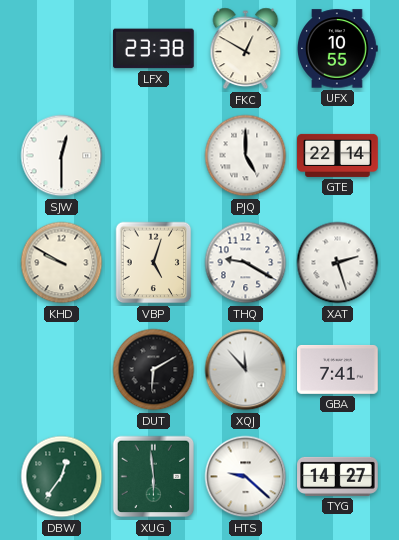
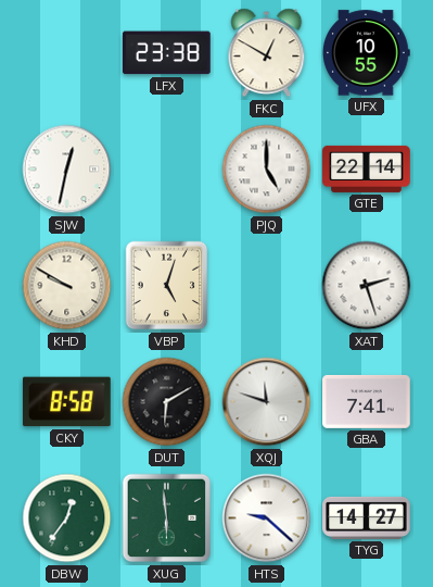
SJW: 12:30 -> 12:32
THQ: 9:20 -> none
CKY: none -> 8:58
XQJ: 11:53 -> 11:48
